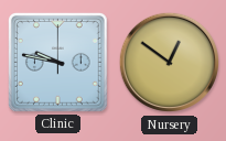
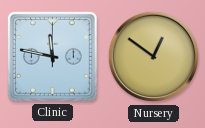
Clinic: 9:47 -> 11:47
